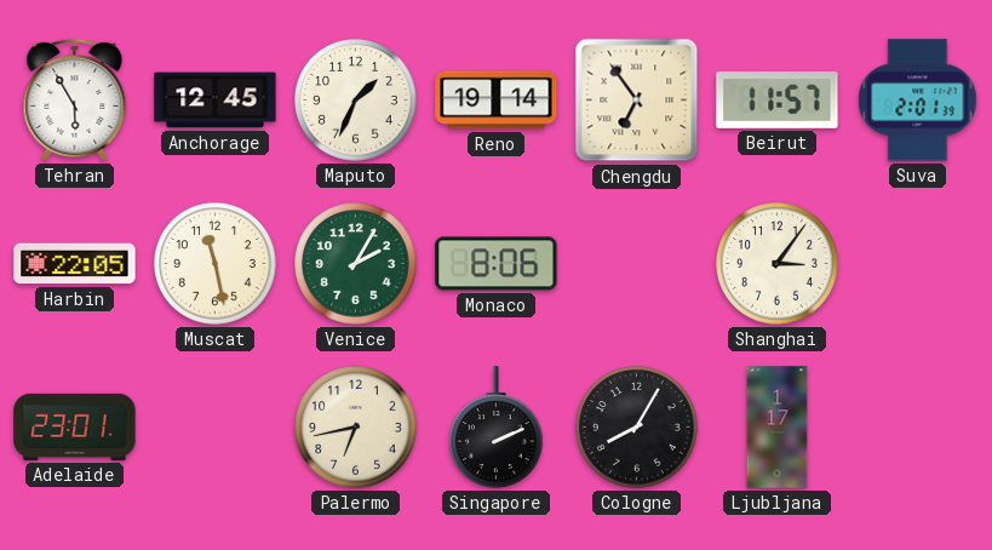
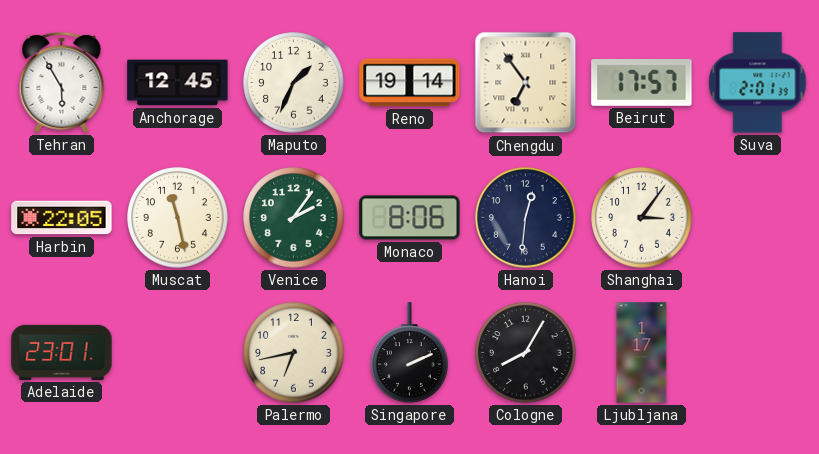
Beirut: 11:57 -> 17:57
Venice: 2:05 -> 2:06
Hanoi: none -> 12:31
